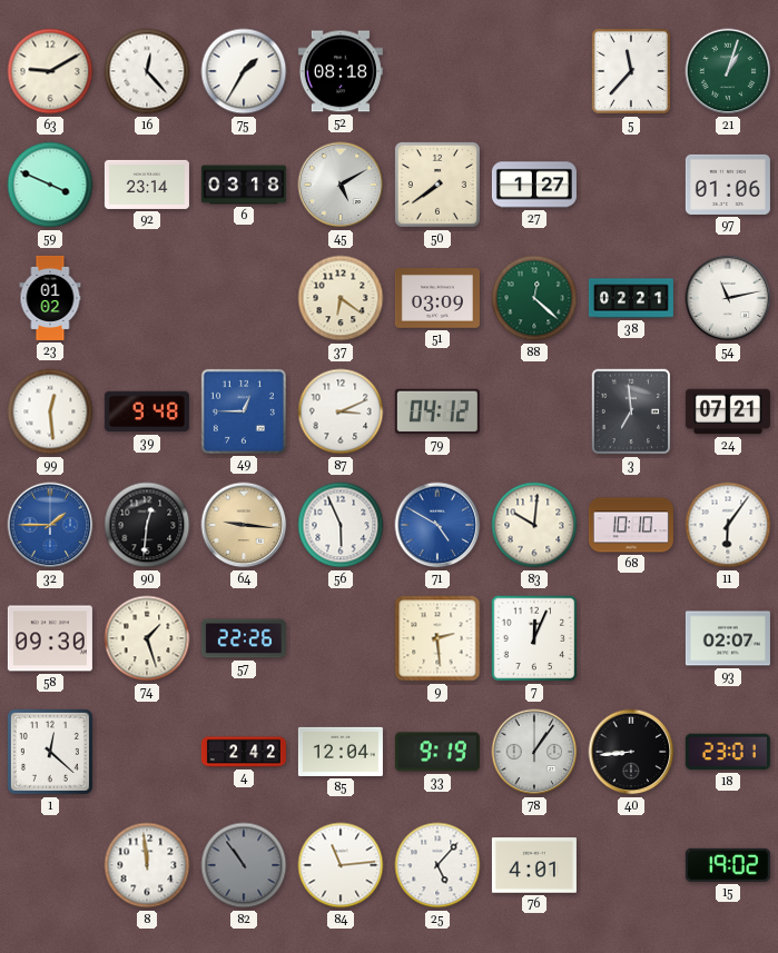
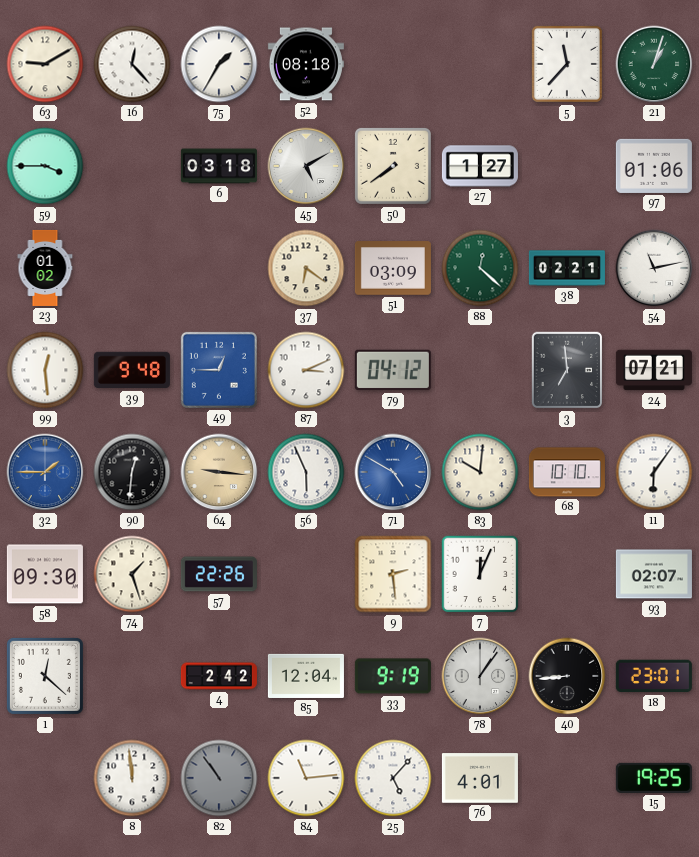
59: 3:49 -> 3:45
92: 23:14 -> none
15: 19:02 -> 19:25
